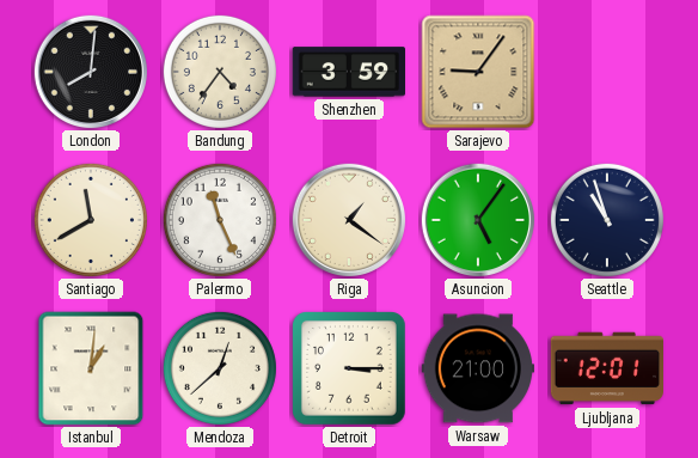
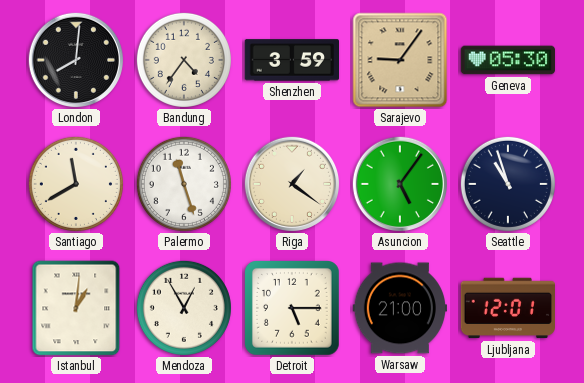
Geneva: none -> 05:30
Palermo: 11:26 -> 11:27
Mendoza: 12:38 -> 12:55
Detroit: 3:15 -> 5:15
